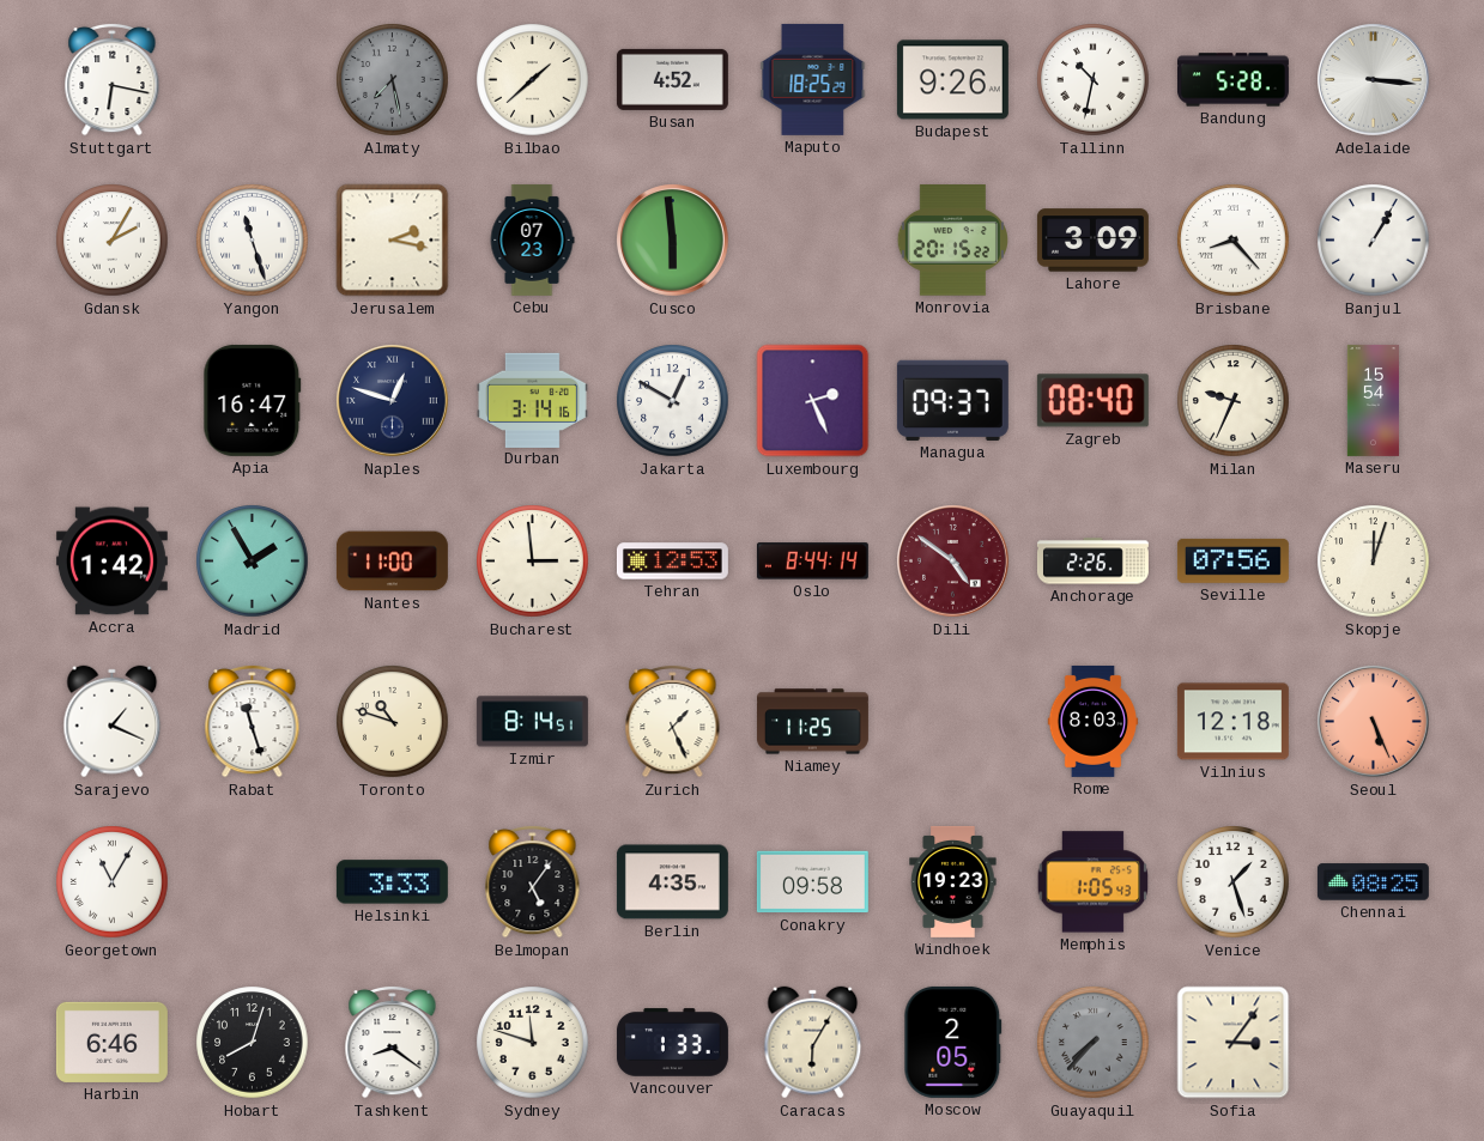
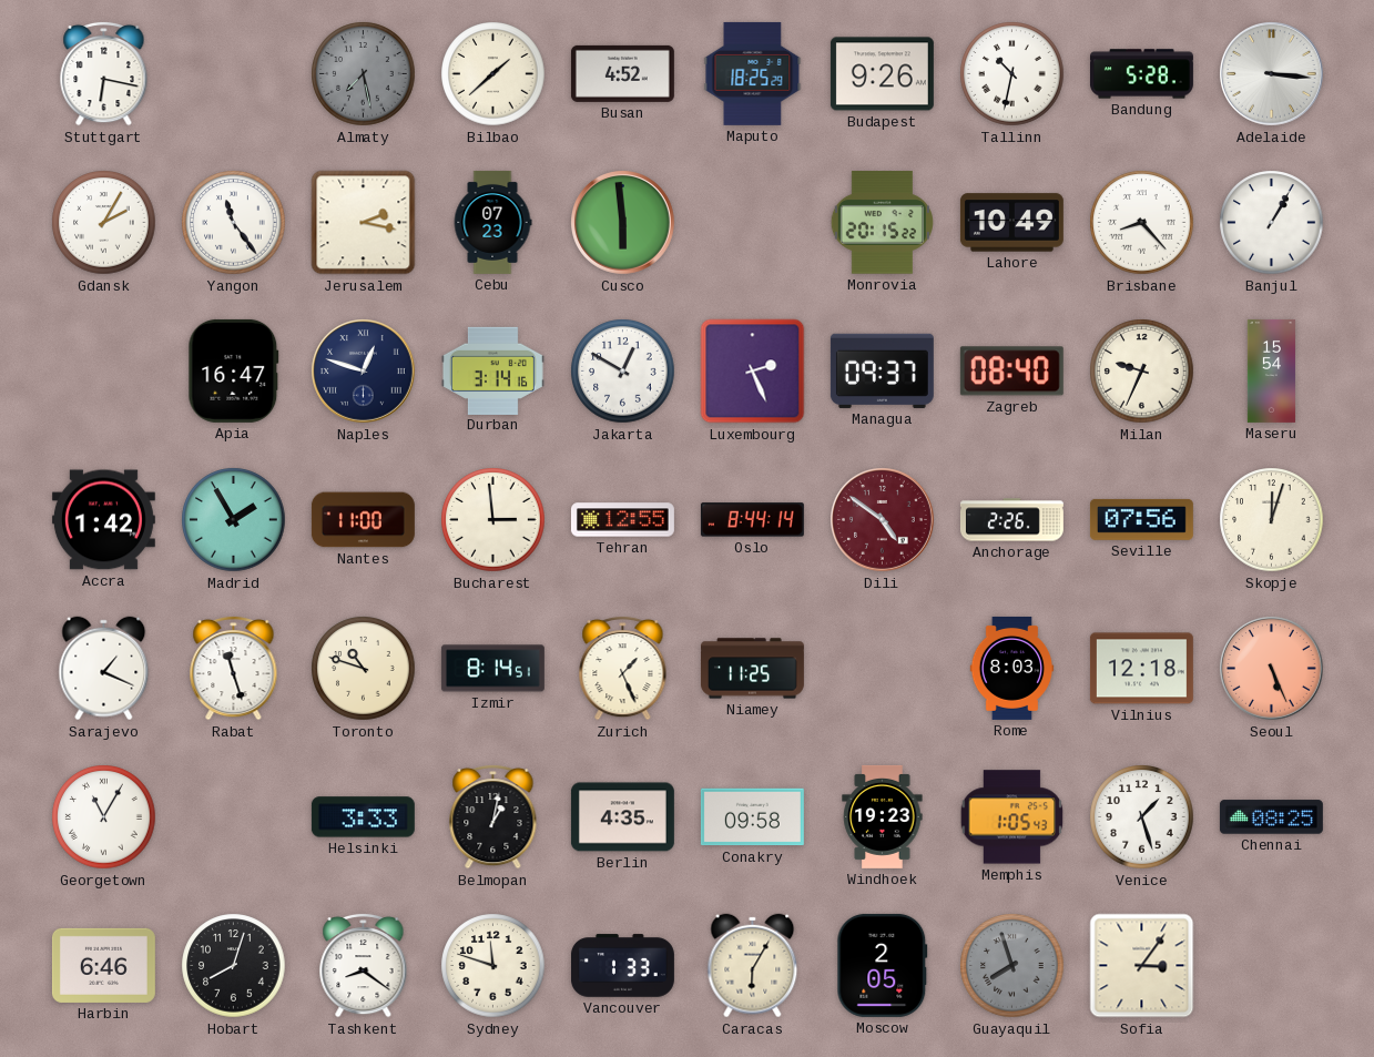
Yangon: 11:27 -> 11:24
Lahore: 3:09 -> 10:49
Tehran: 12:53 -> 12:55
Belmopan: 5:06 -> 1:02
Guayaquil: 7:37 -> 7:57
